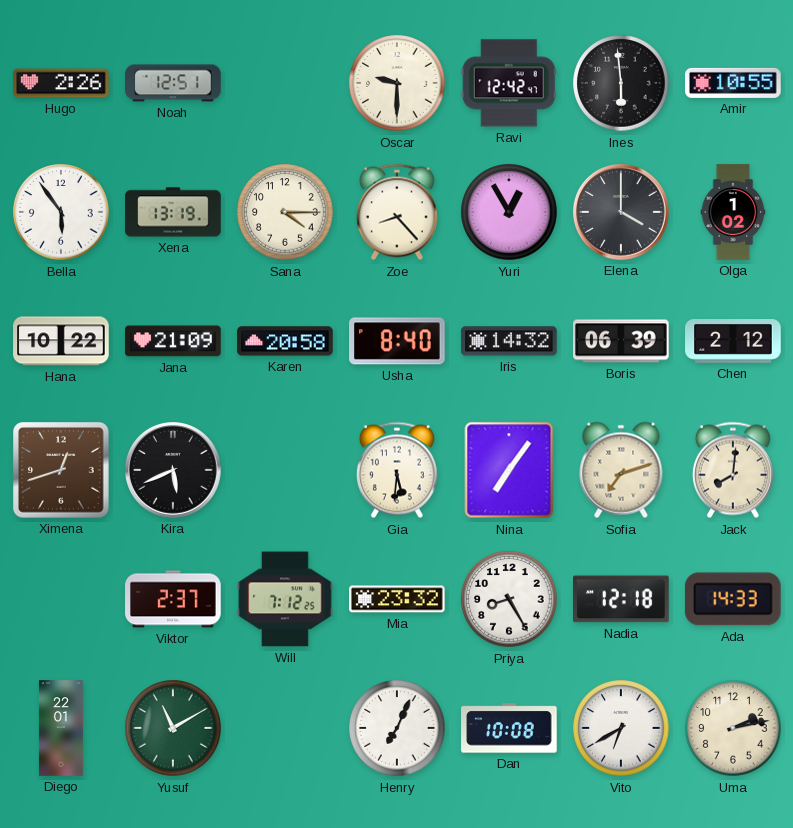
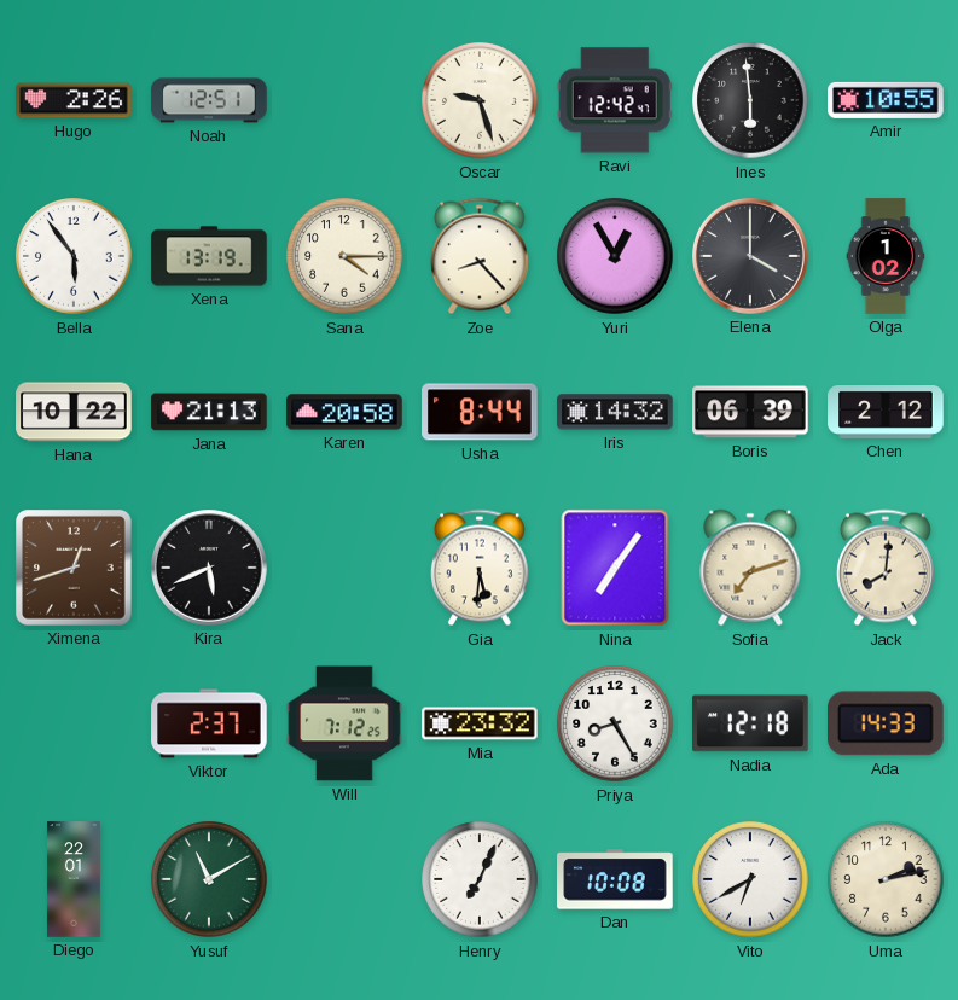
Oscar: 9:30 -> 9:27
Jana: 21:09 -> 21:13
Usha: 8:40 -> 8:44
